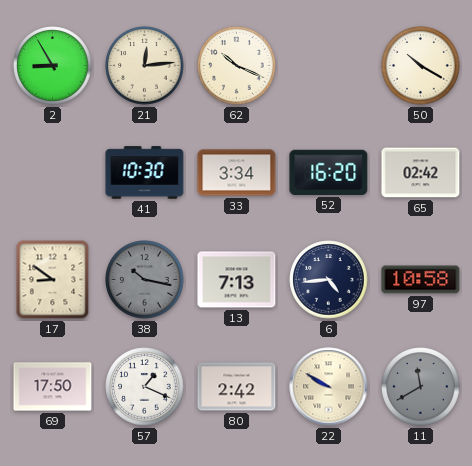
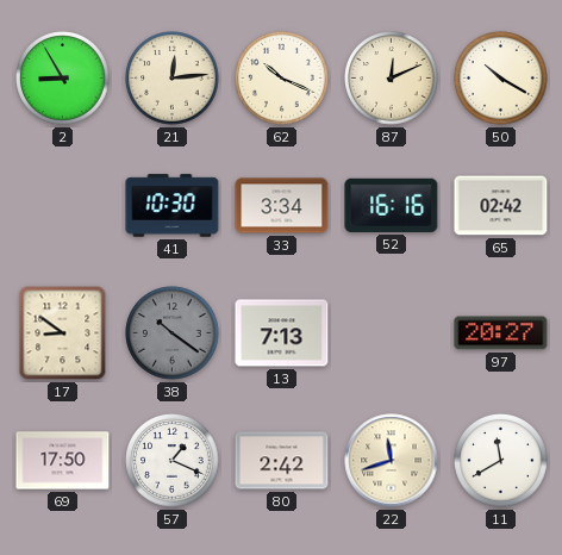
87: none -> 12:11
52: 16:20 -> 16:16
38: 10:17 -> 10:21
6: 4:44 -> none
97: 10:58 -> 20:27
22: 9:50 -> 11:42
11 dial: grey -> white
